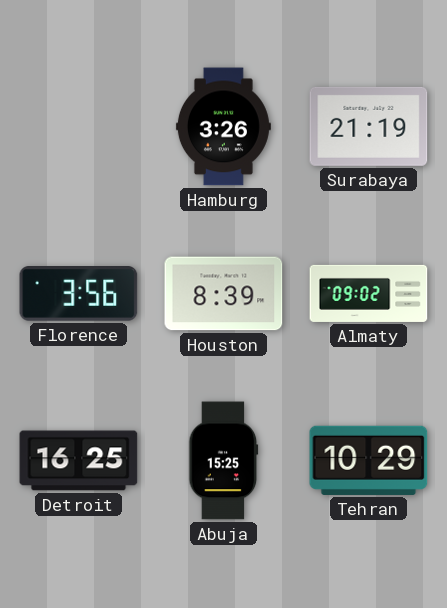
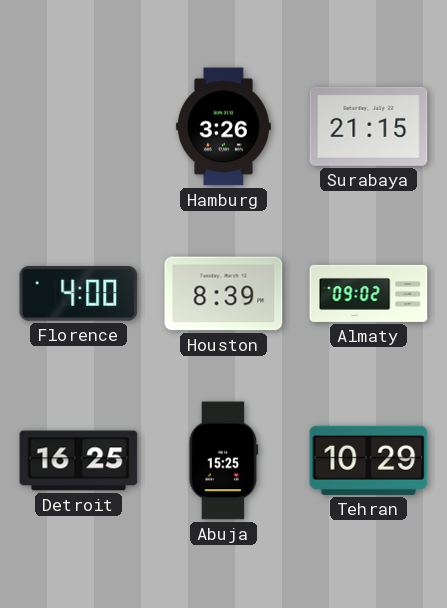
Surabaya: 21:19 -> 21:15
Florence: 3:56 -> 4:00
